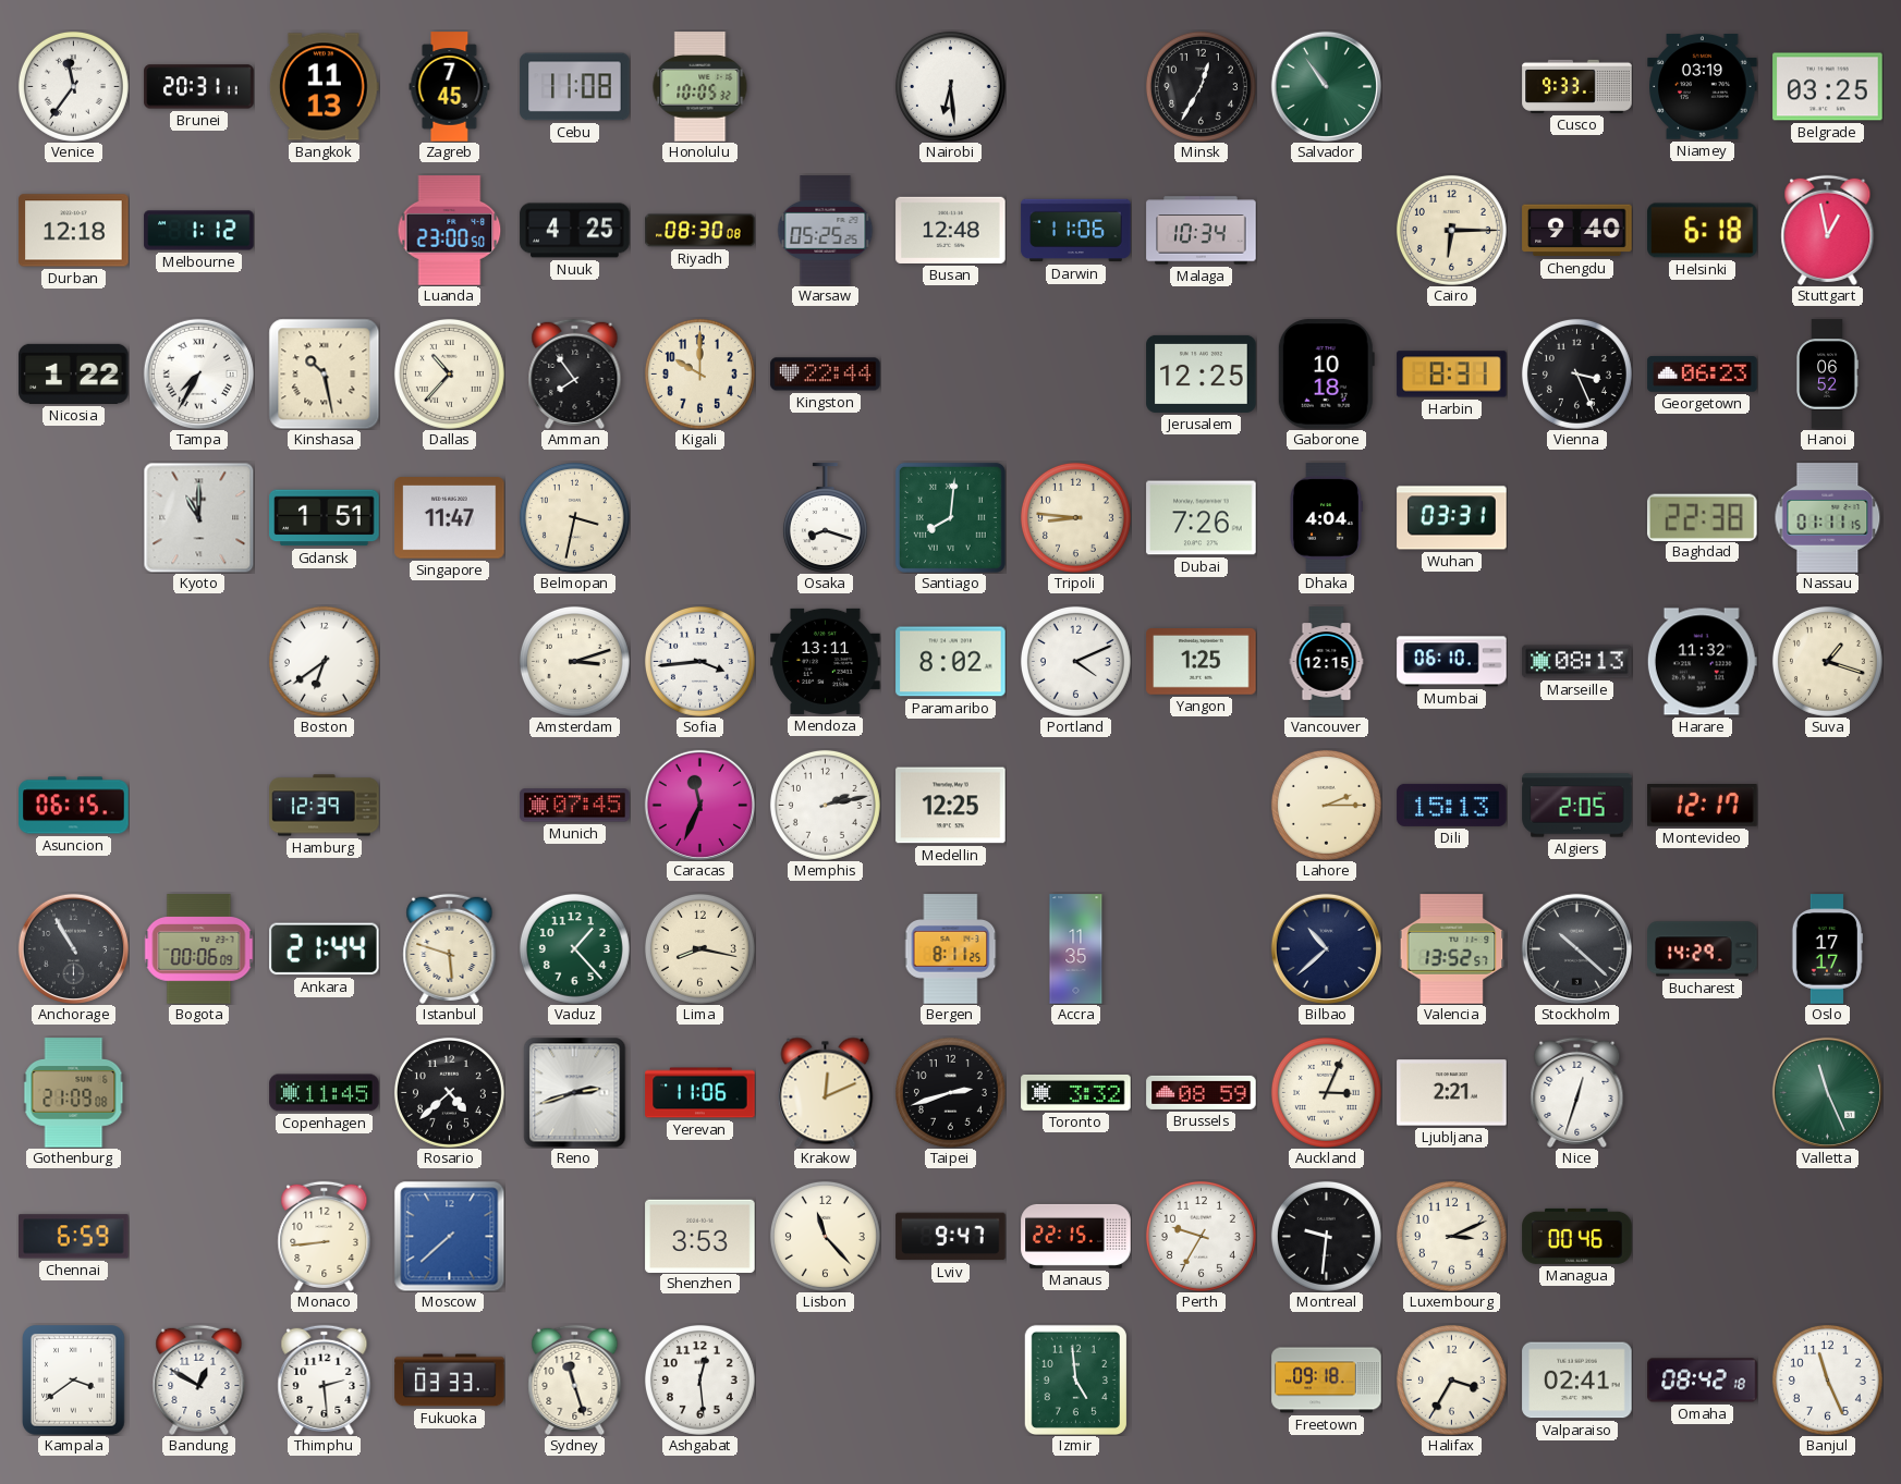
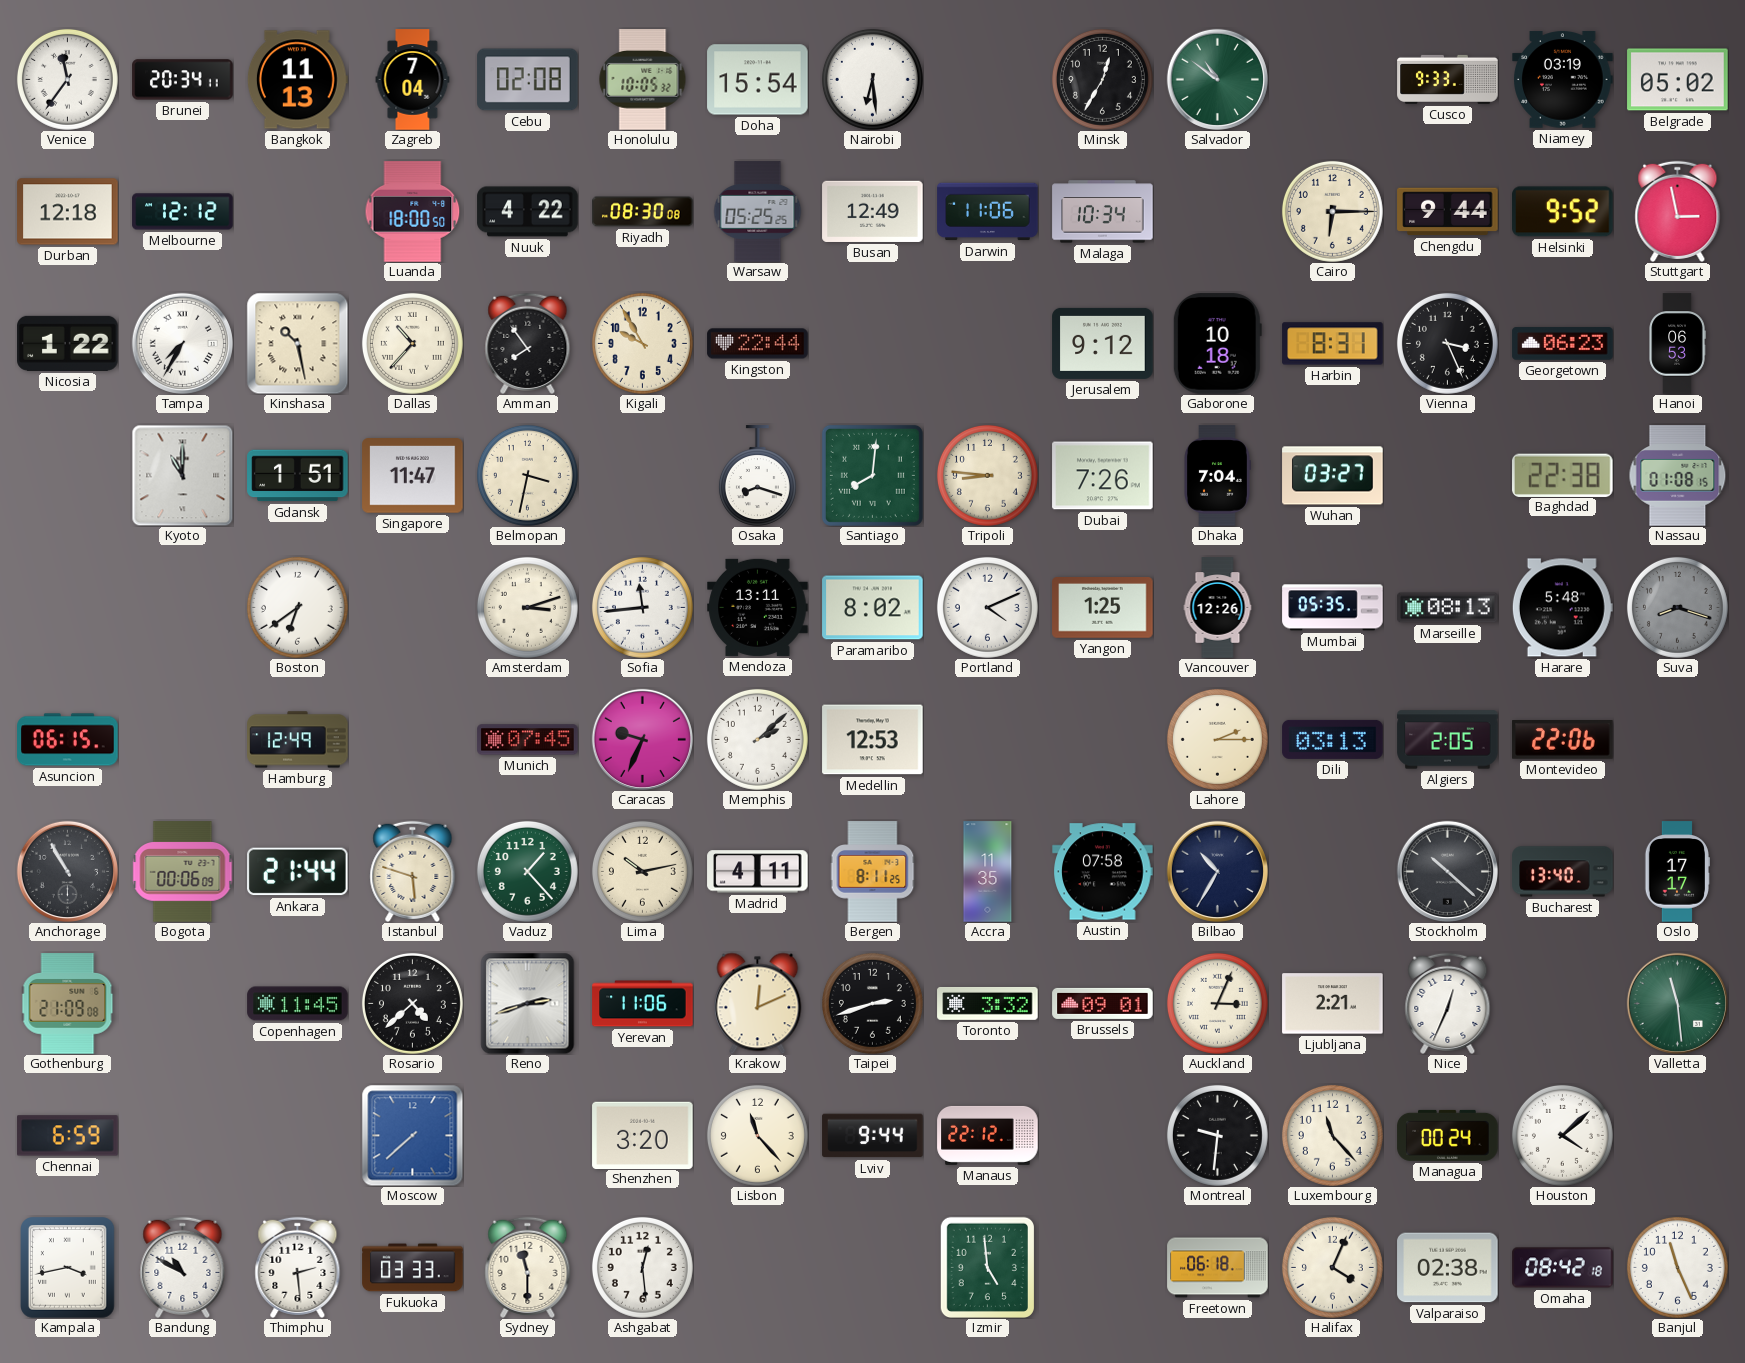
Brunei: 20:31 -> 20:34
Zagreb: 7:45 -> 7:04
Cebu: 11:08 -> 02:08
Doha: none -> 15:54
Salvador: 10:54 -> 10:51
Belgrade: 03:25 -> 05:02
Melbourne: 1:12 -> 12:12
Luanda: 23:00 -> 18:00
Nuuk: 4:25 -> 4:22
Busan: 12:48 -> 12:49
Chengdu: 9:40 -> 9:44
Helsinki: 6:18 -> 9:52
Stuttgart: 12:58 -> 2:58
Kigali: 10:00 -> 9:55
Jerusalem: 12:25 -> 9:12
Hanoi: 06:52 -> 06:53
Dhaka: 4:04 -> 7:04
Wuhan: 03:31 -> 03:27
Nassau: 01:11 -> 01:08
Sofia: 3:44 -> 11:44
Vancouver: 12:15 -> 12:26
Mumbai: 06:10 -> 05:35
Harare: 11:32 -> 5:48
Suva: 1:18 -> 8:18
Suva dial: cream -> grey
Hamburg: 12:39 -> 12:49
Caracas: 11:34 -> 9:34
Memphis: 2:13 -> 2:08
Medellin: 12:25 -> 12:53
Dili: 15:13 -> 03:13
Montevideo: 12:17 -> 22:06
Lima: 8:17 -> 10:13
Madrid: none -> 4:11
Austin: none -> 07:58
Bilbao: 10:38 -> 10:35
Valencia: 13:52 -> none
Bucharest: 14:29 -> 13:40
Brussels: 08:59 -> 09:01
Nice: 12:33 -> 12:34
Valletta: 11:26 -> 11:29
Monaco: 8:44 -> none
Shenzhen: 3:53 -> 3:20
Lviv: 9:47 -> 9:44
Manaus: 22:15 -> 22:12
Perth: 9:35 -> none
Luxembourg: 3:11 -> 11:23
Managua: 00:46 -> 00:24
Houston: none -> 4:08
Kampala: 3:39 -> 3:43
Bandung: 12:50 -> 10:50
Sydney: 11:27 -> 11:30
Freetown: 09:18 -> 06:18
Halifax: 3:35 -> 4:04
Valparaiso: 02:41 -> 02:38
